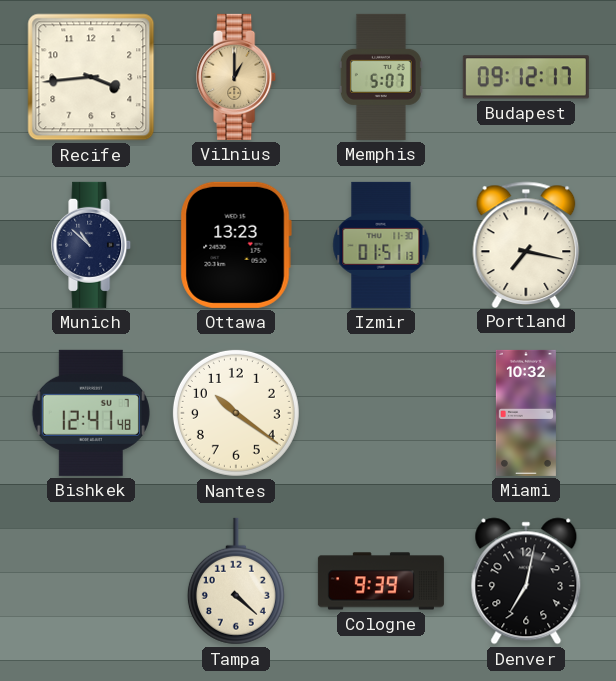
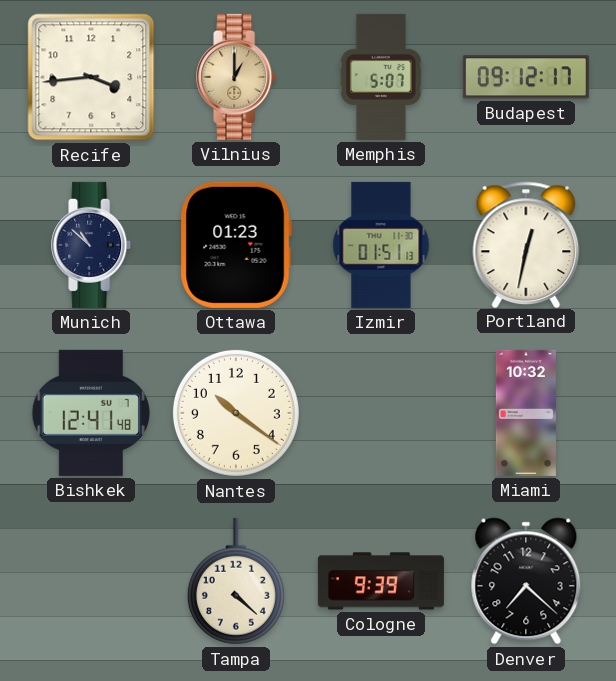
Ottawa: 13:23 -> 01:23
Portland: 7:17 -> 12:32
Denver: 7:02 -> 7:22
